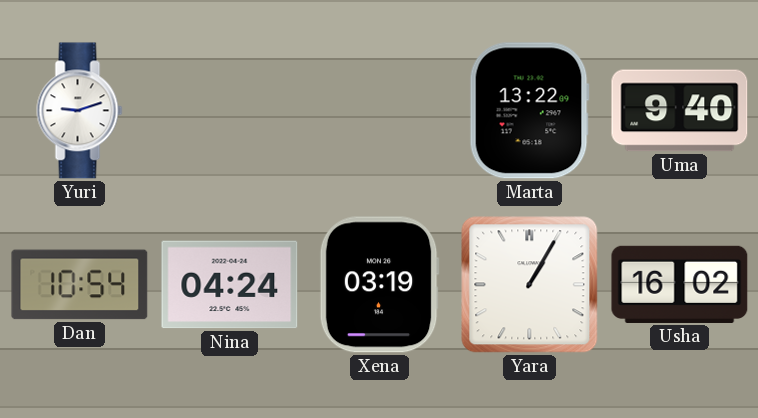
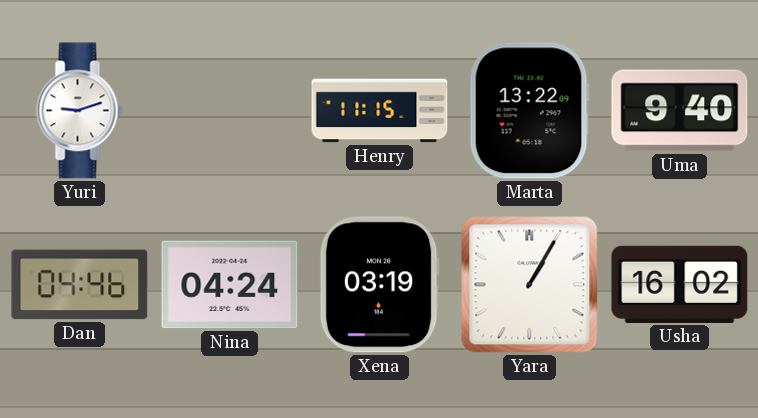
Henry: none -> 11:15
Dan: 10:54 -> 04:46
